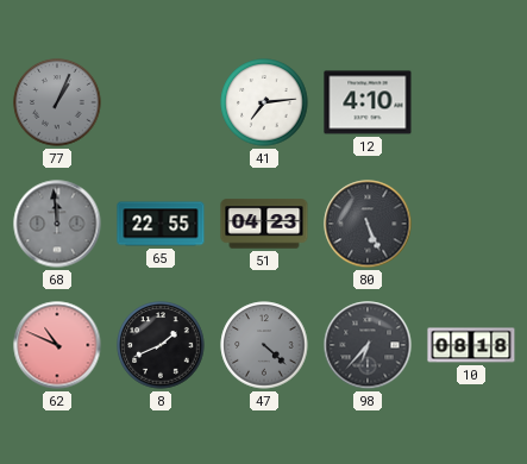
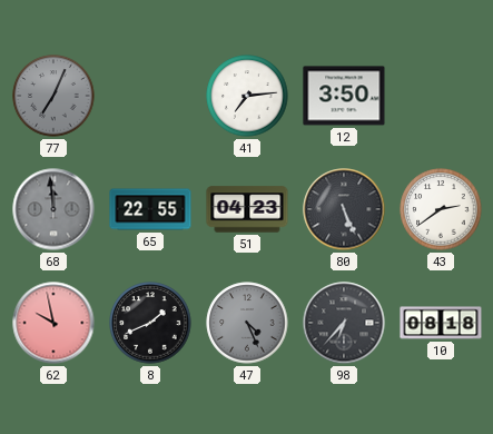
77: 1:04 -> 7:04
12: 4:10 -> 3:50
43: none -> 2:39
62: 10:49 -> 9:58
47: 4:22 -> 4:26
